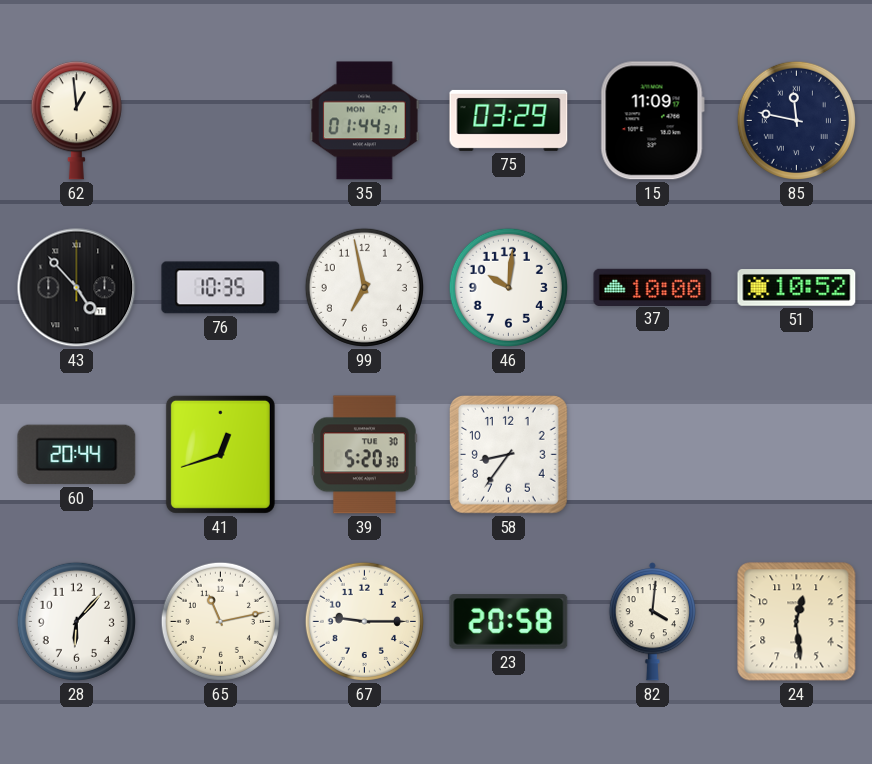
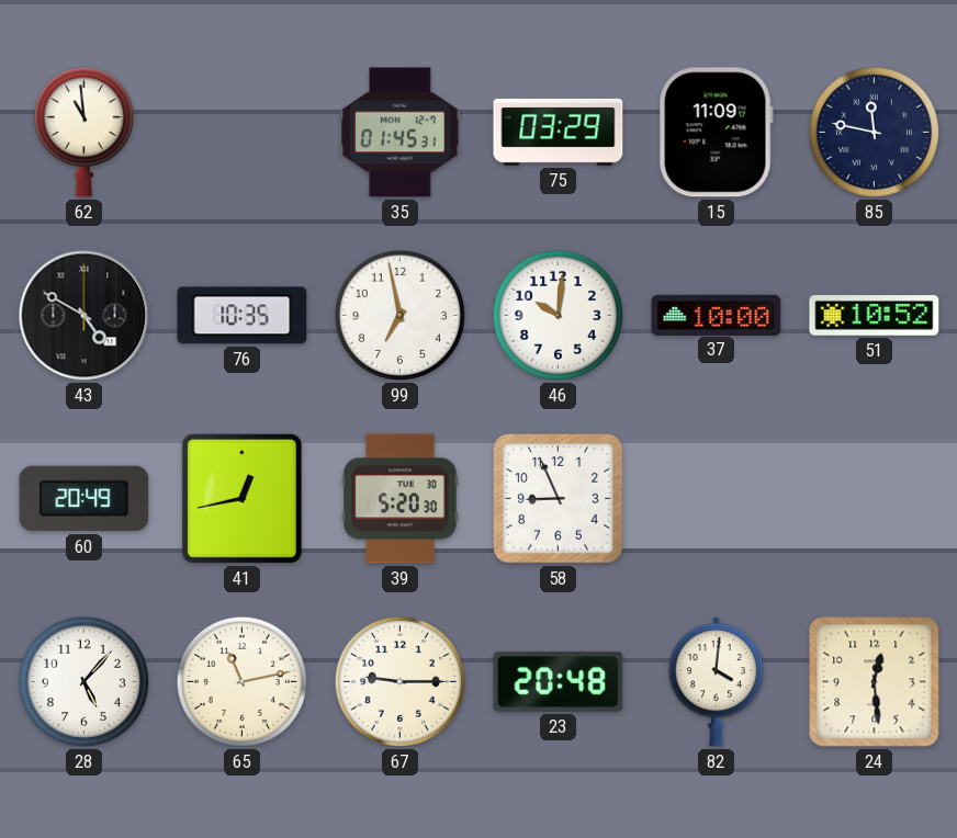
62: 12:59 -> 10:59
35: 01:44 -> 01:45
43: 4:53 -> 4:50
60: 20:44 -> 20:49
41: 12:42 -> 12:43
58: 8:36 -> 8:56
28: 6:07 -> 5:07
23: 20:58 -> 20:48
